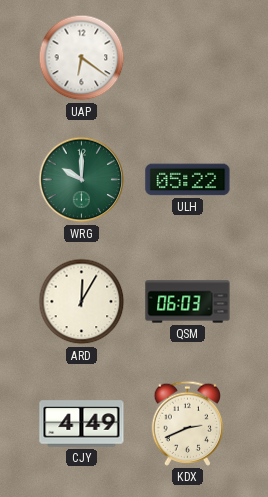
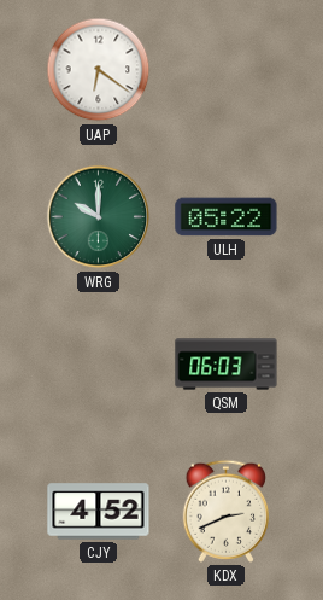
ARD: 12:05 -> none
CJY: 4:49 -> 4:52
